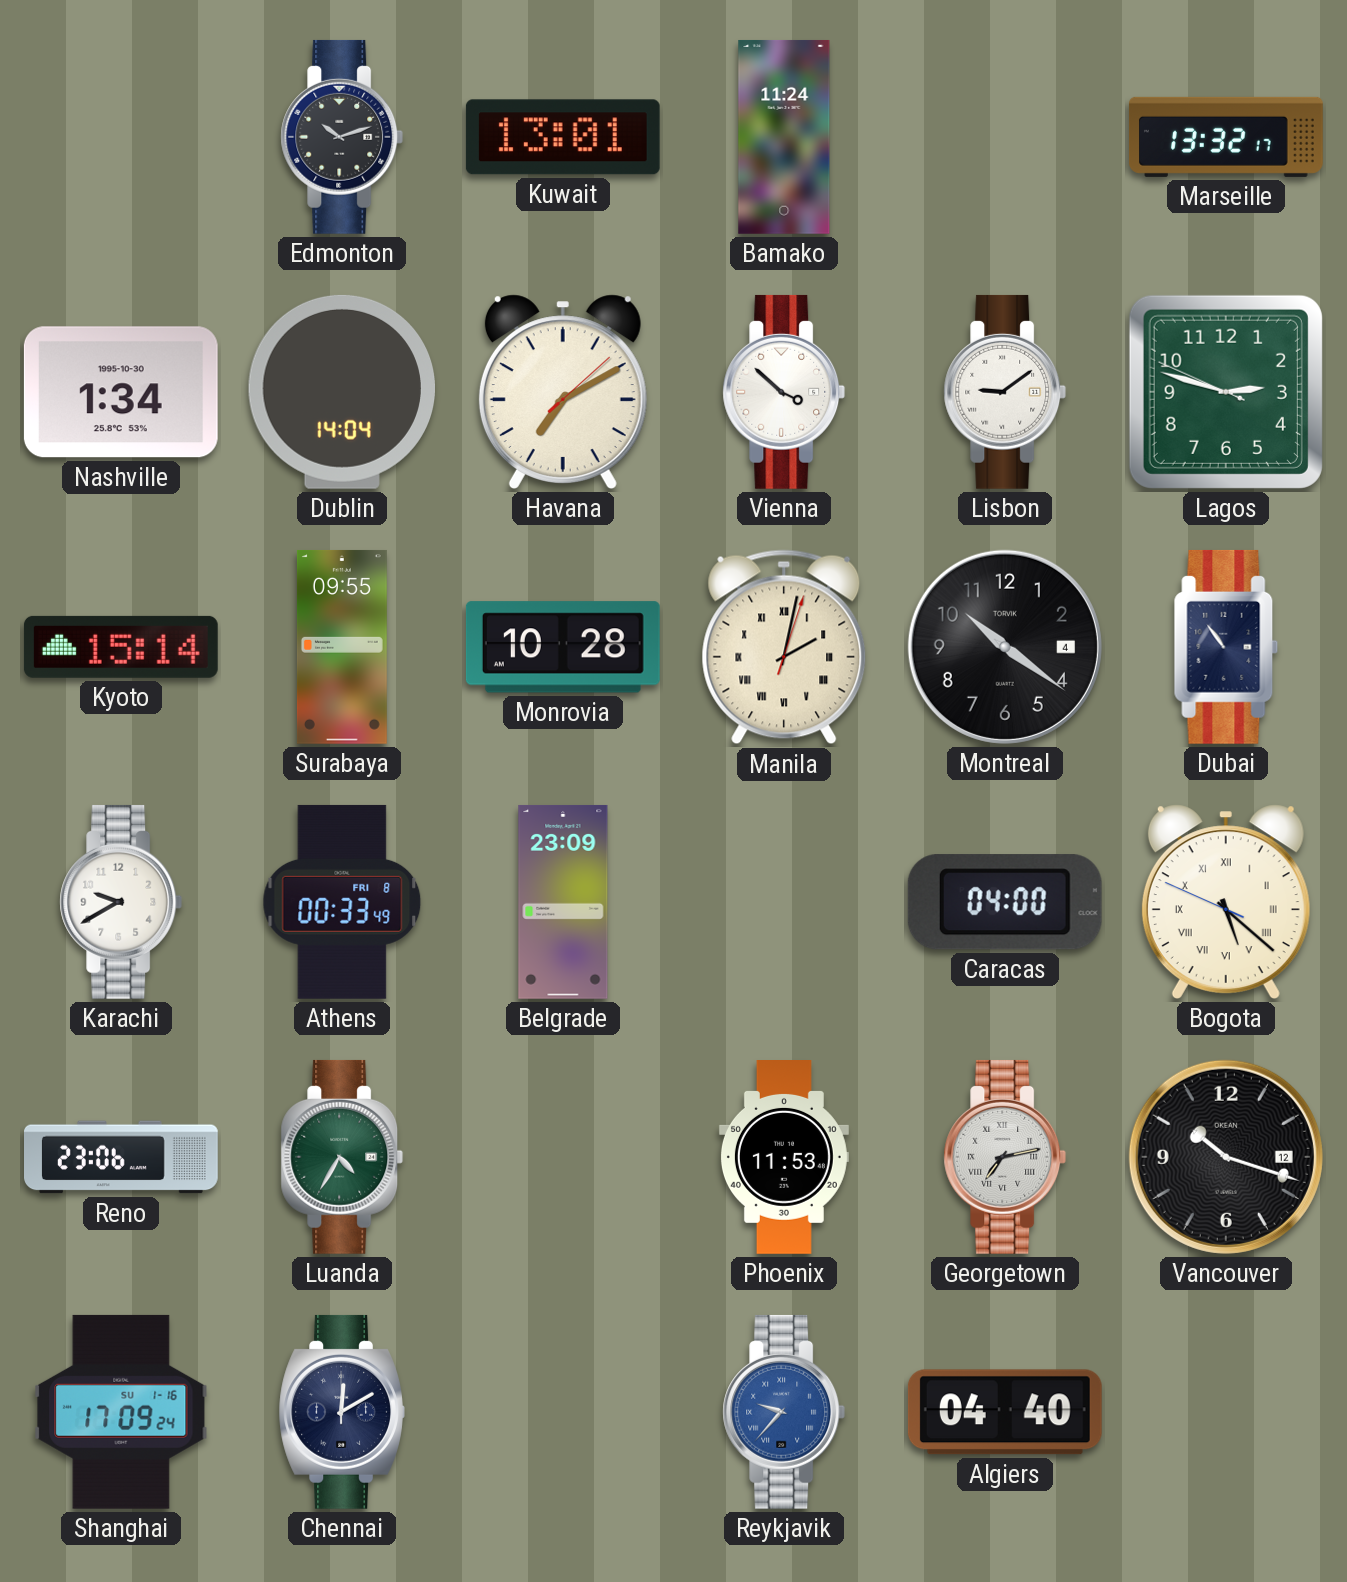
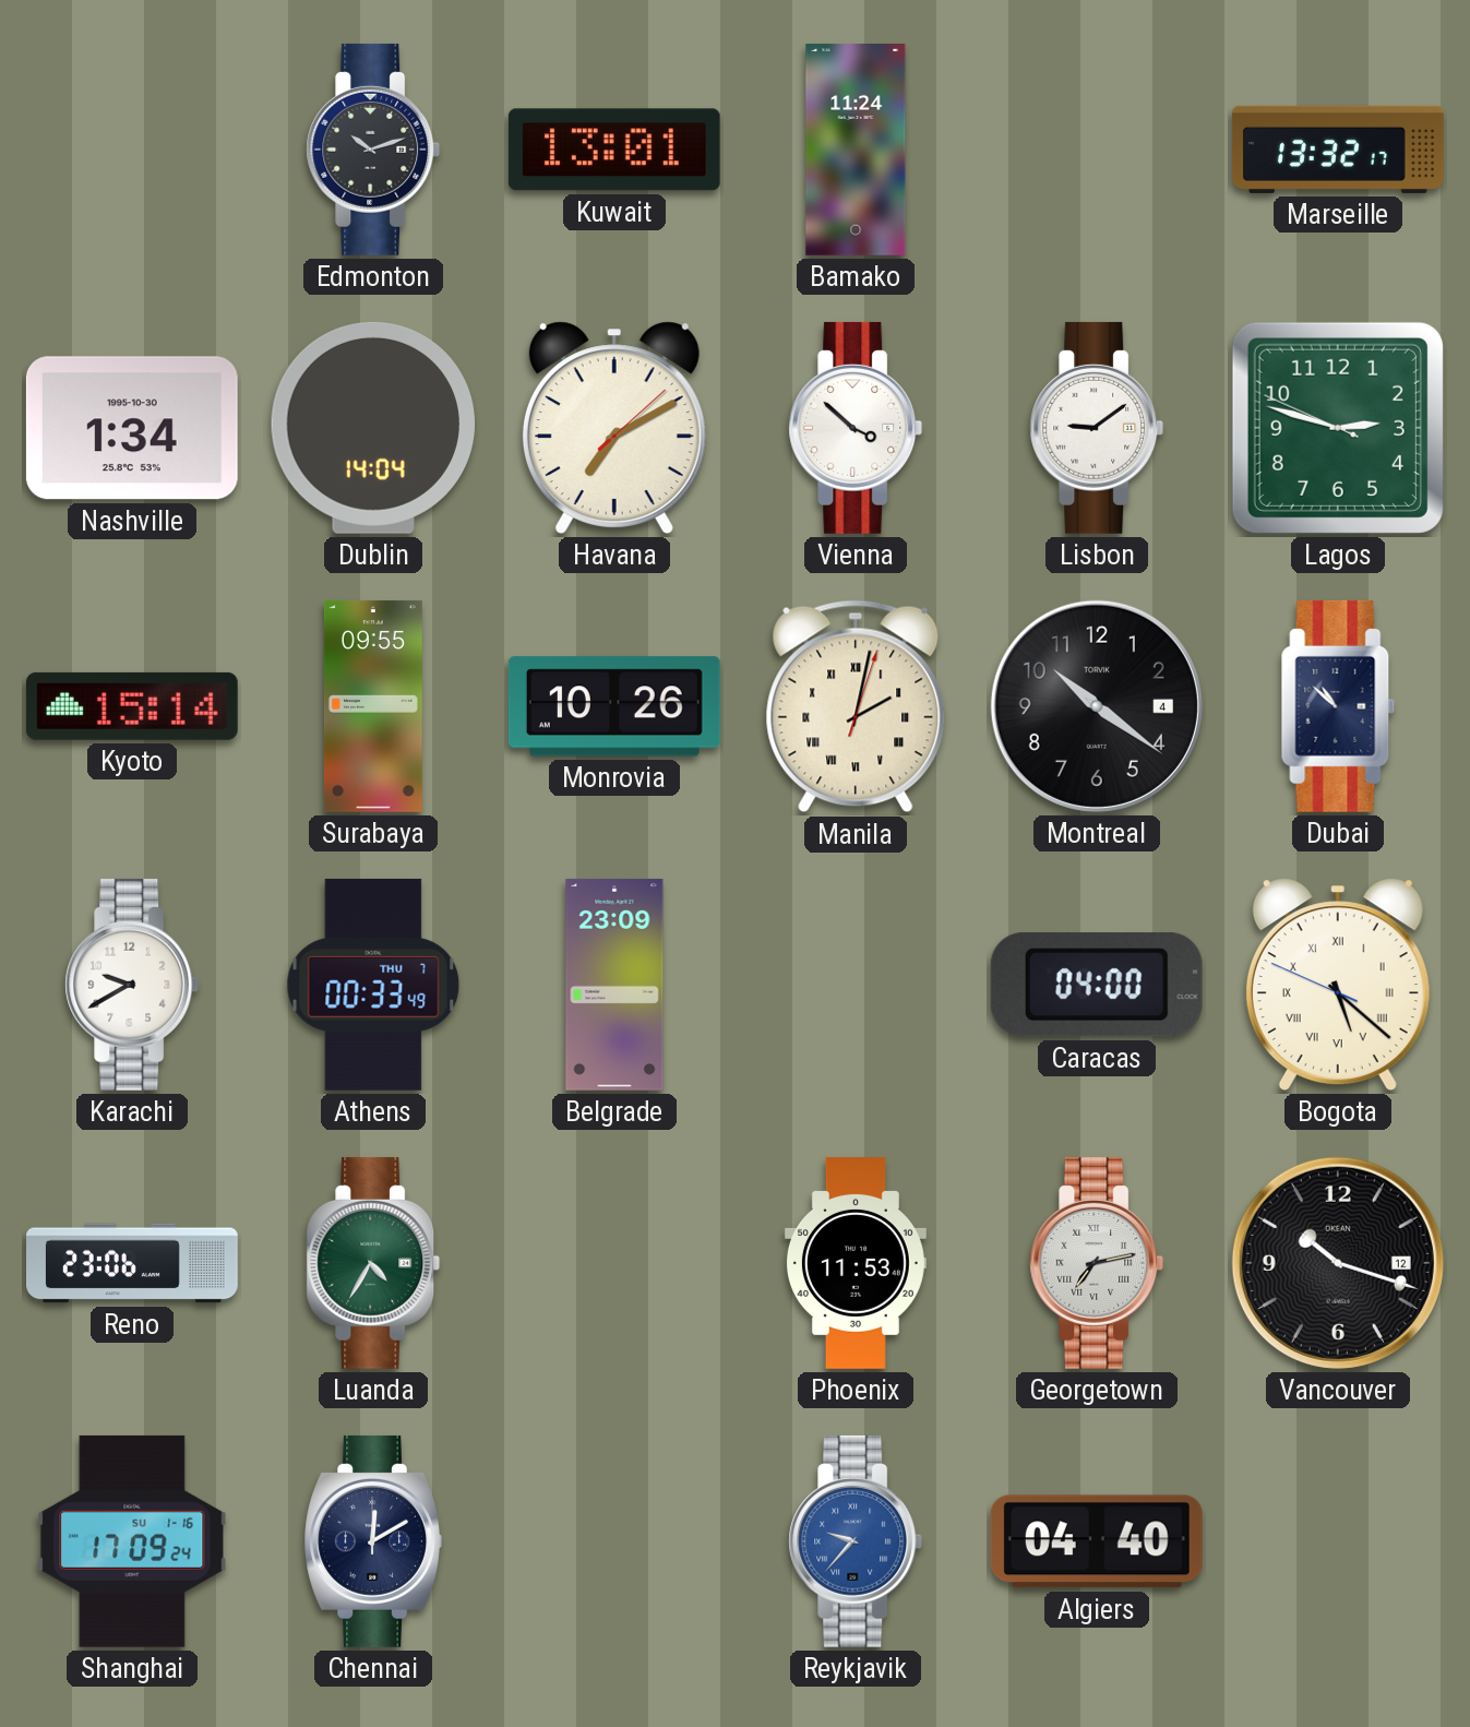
Monrovia: 10:28 -> 10:26
Dubai: 10:54 -> 10:52
Athens date: FRI 8 -> THU 7
